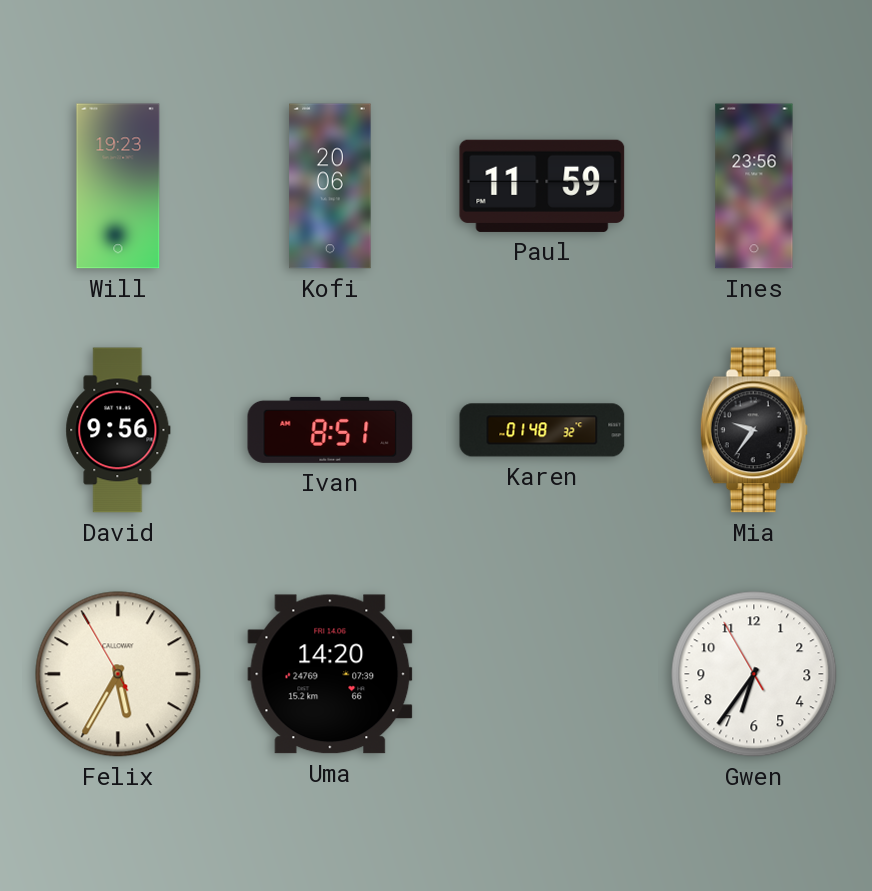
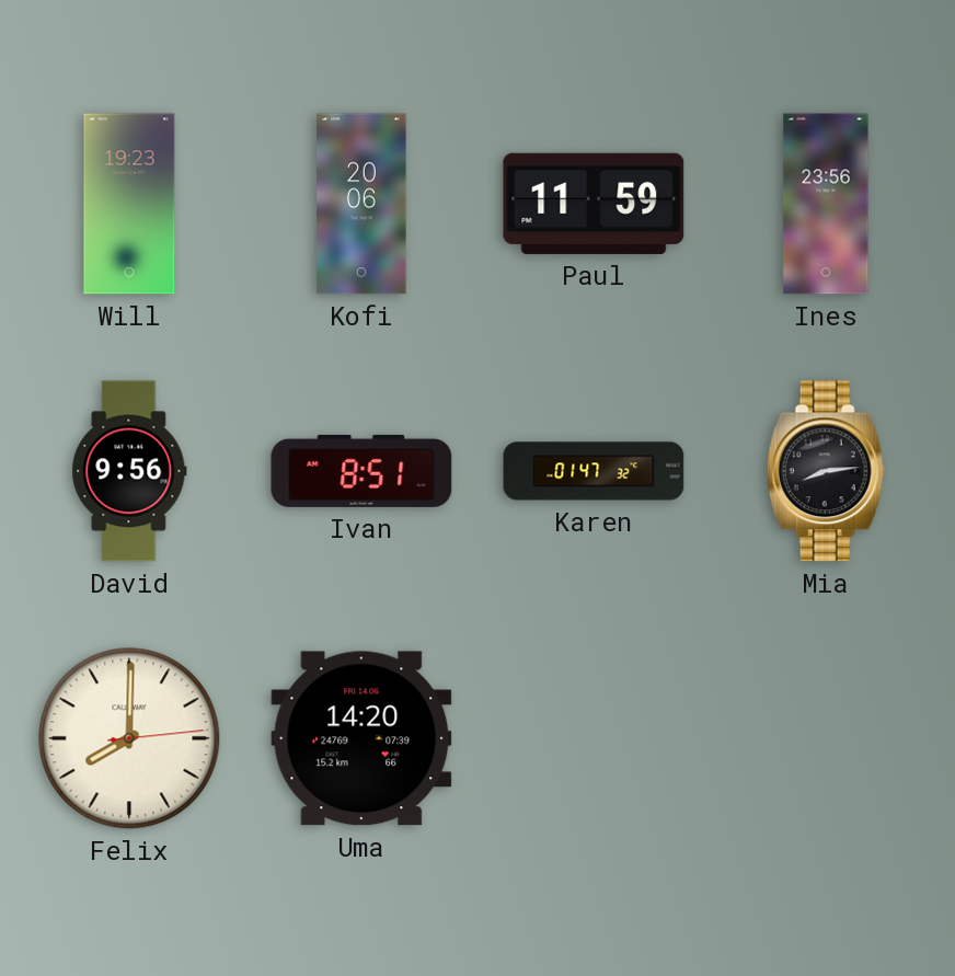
Karen: 01:48 -> 01:47
Mia: 9:36 -> 8:14
Felix: 5:34 -> 8:00
Gwen: 6:35 -> none
